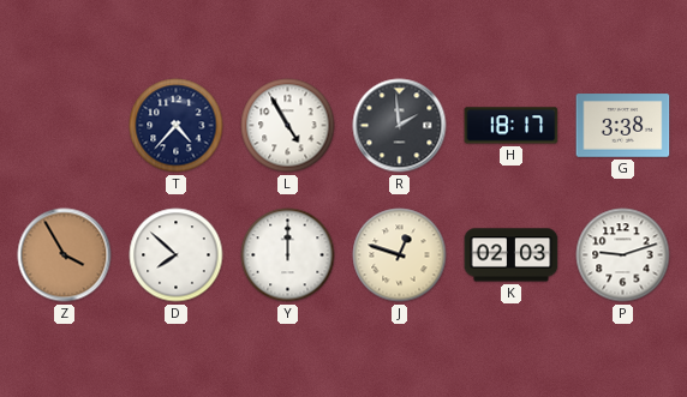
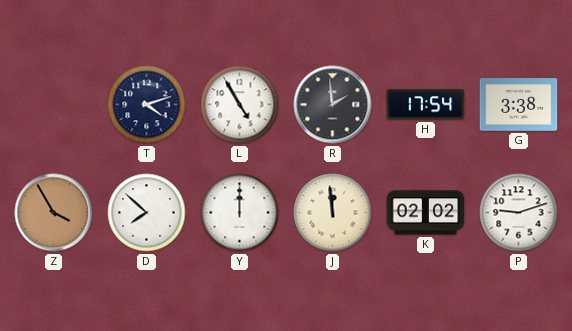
T: 4:37 -> 4:12
H: 18:17 -> 17:54
J: 12:48 -> 11:59
K: 02:03 -> 02:02
